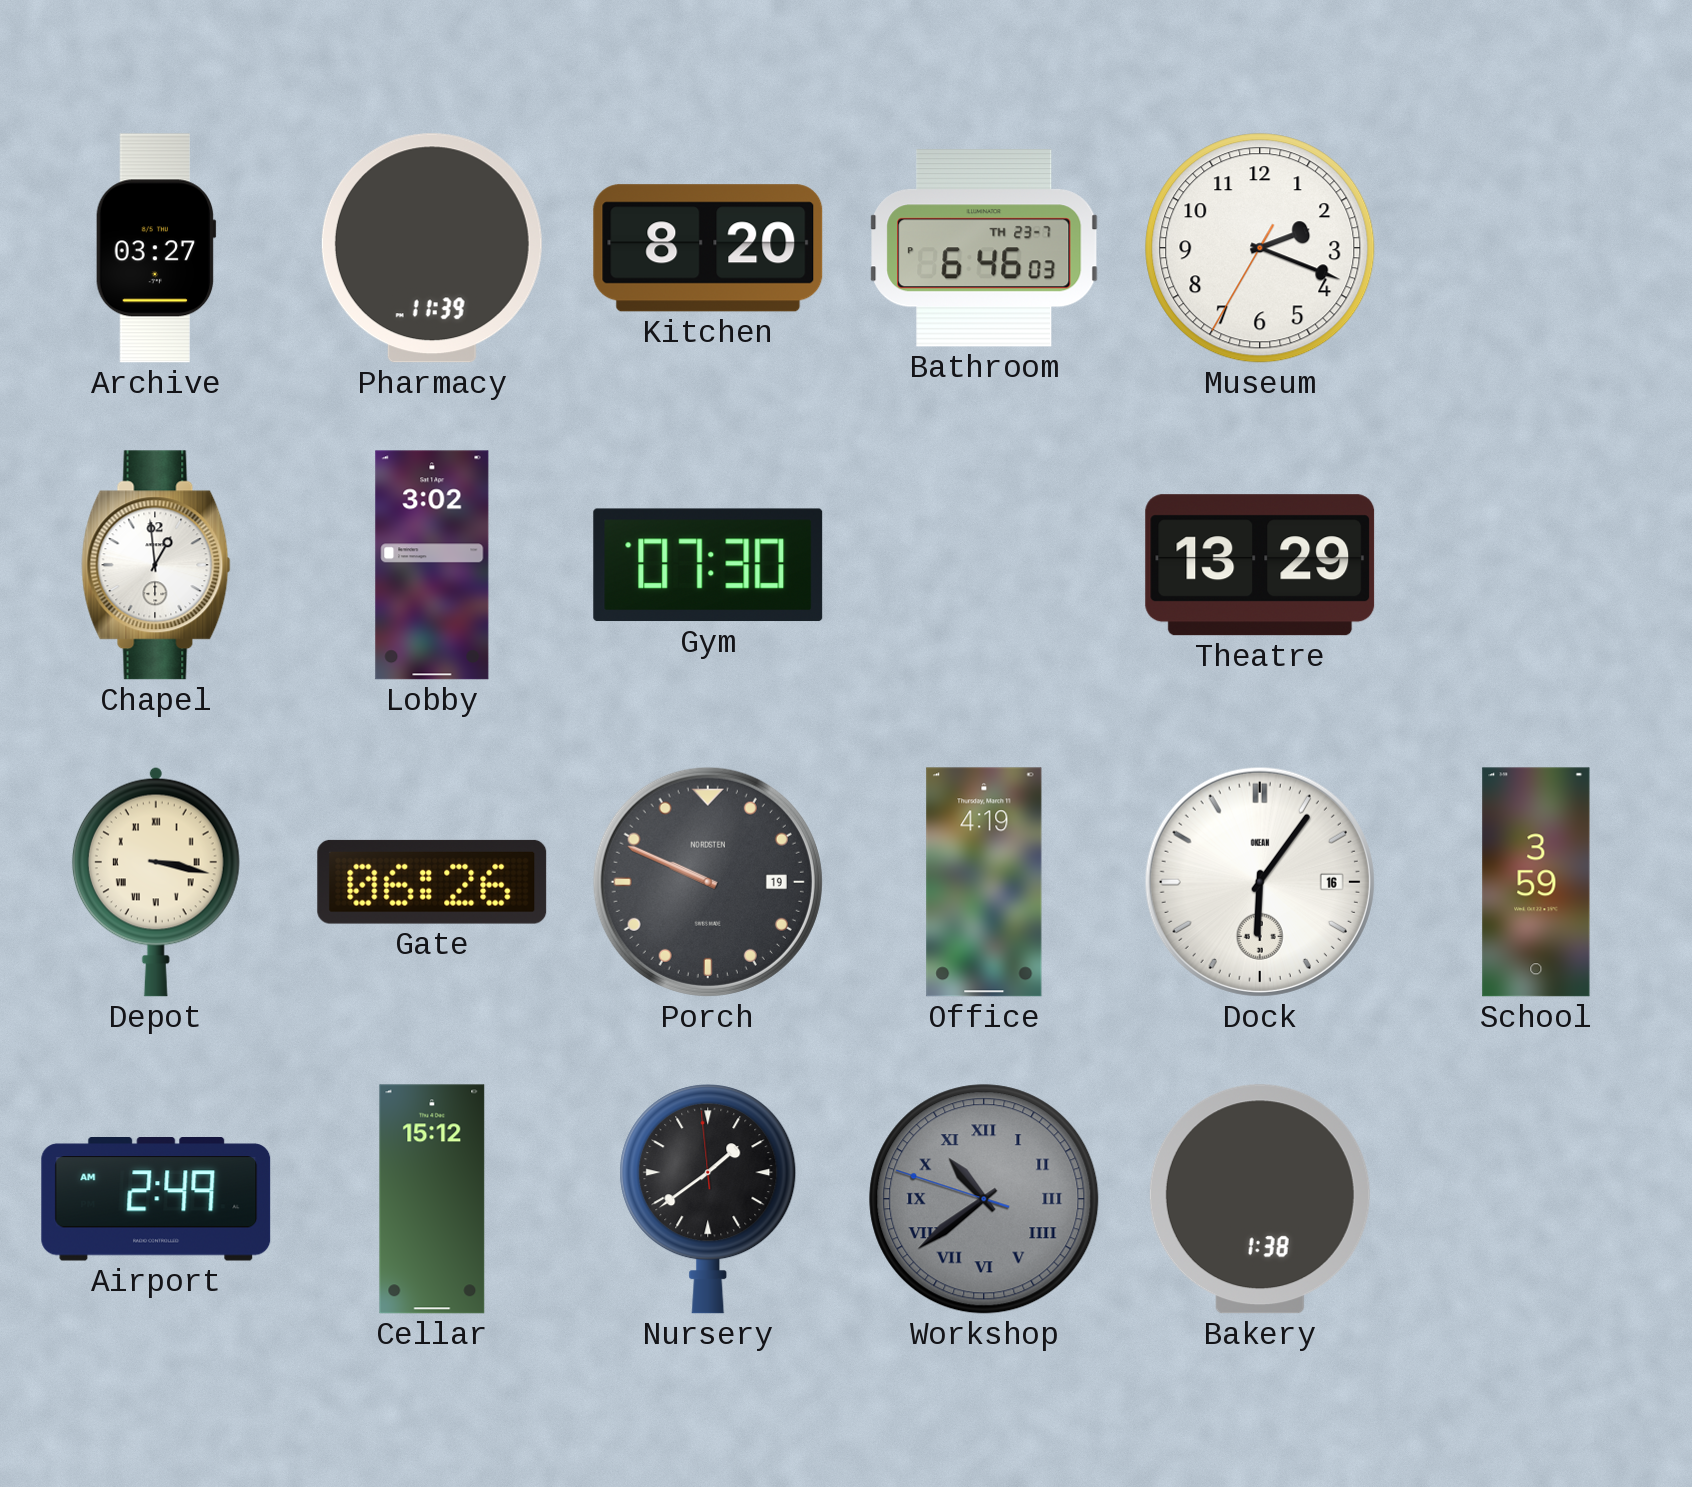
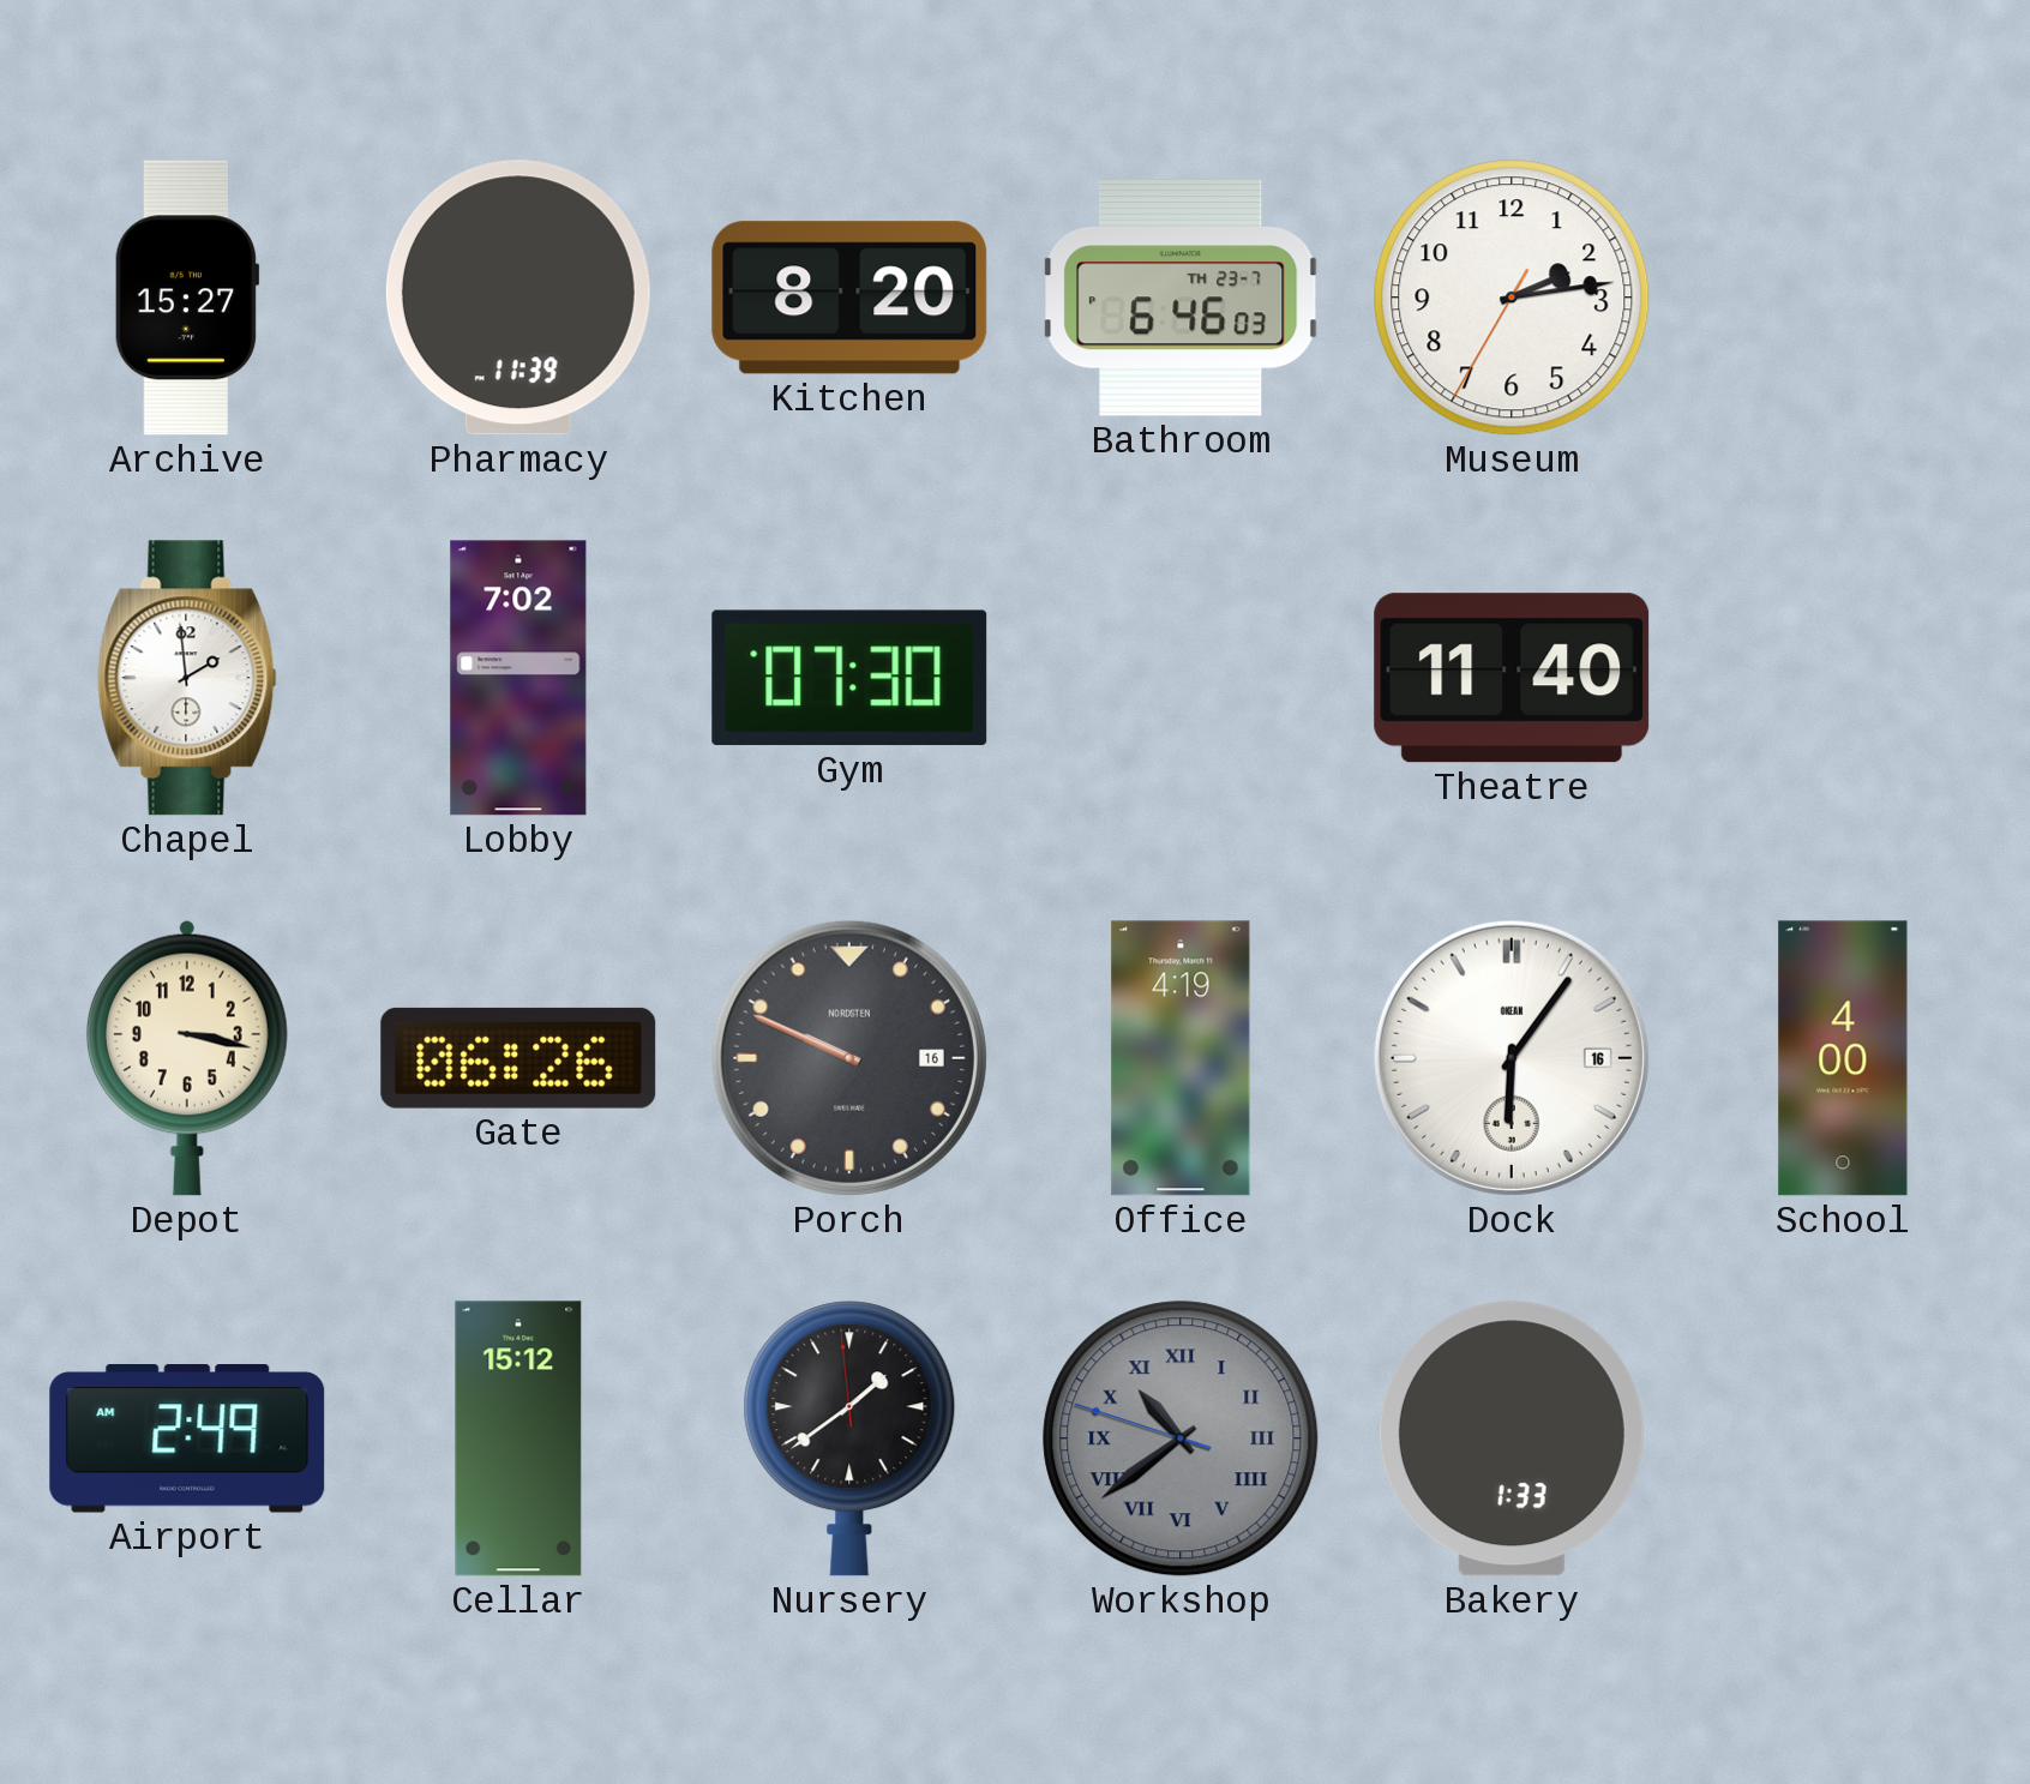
Archive: 03:27 -> 15:27
Museum: 2:18 -> 2:13
Chapel: 12:59 -> 1:59
Lobby: 3:02 -> 7:02
Theatre: 13:29 -> 11:40
Depot numerals: Roman -> Arabic
Porch date: 19 -> 16
School: 3:59 -> 4:00
Bakery: 1:38 -> 1:33
